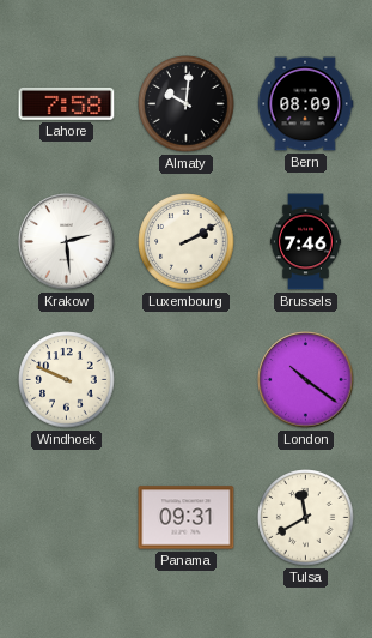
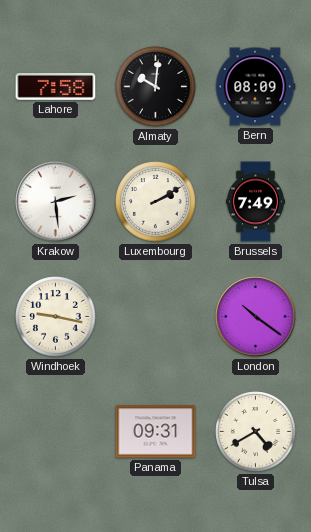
Brussels: 7:46 -> 7:49
Windhoek: 9:49 -> 9:17
Tulsa: 11:40 -> 4:40
